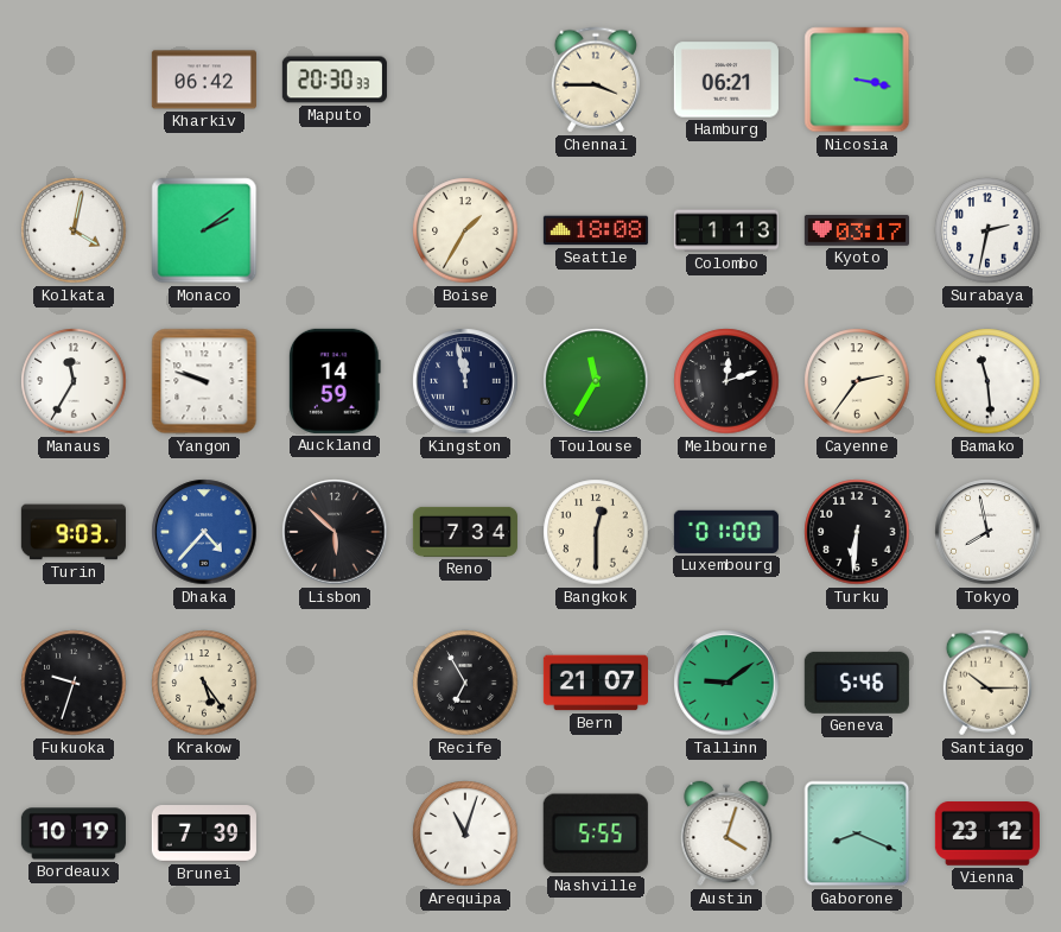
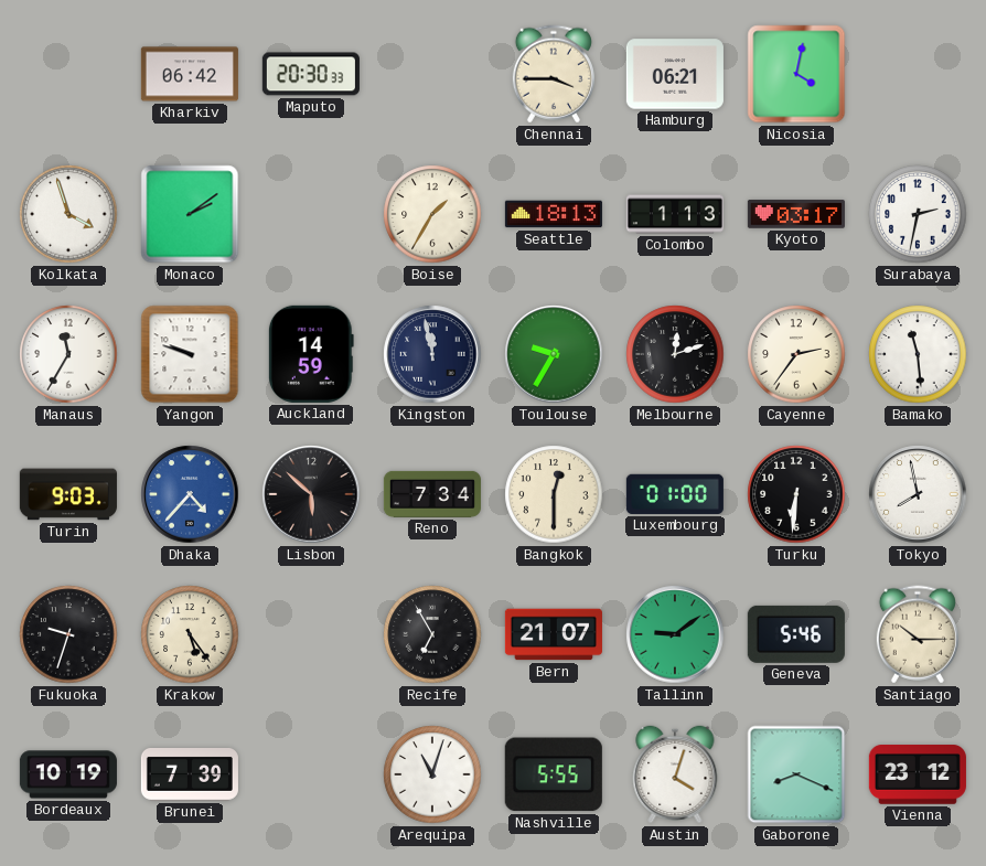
Nicosia: 3:17 -> 4:02
Kolkata: 4:02 -> 3:57
Seattle: 18:08 -> 18:13
Toulouse: 11:35 -> 9:35
